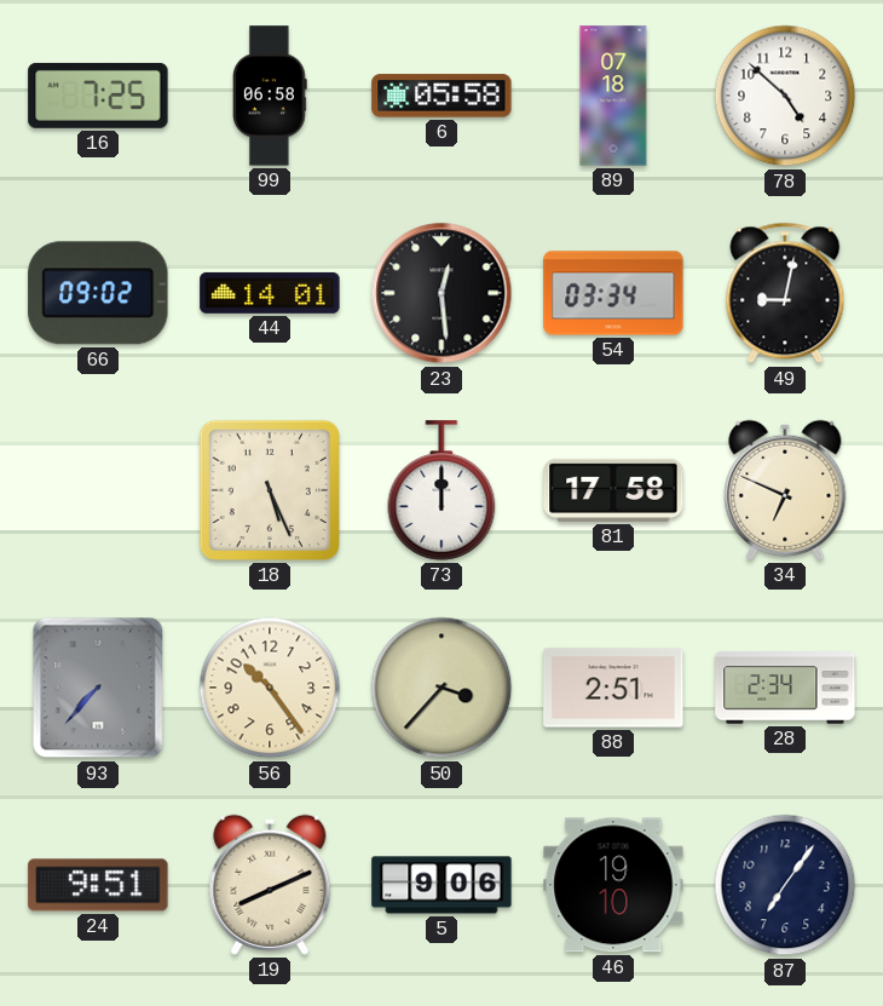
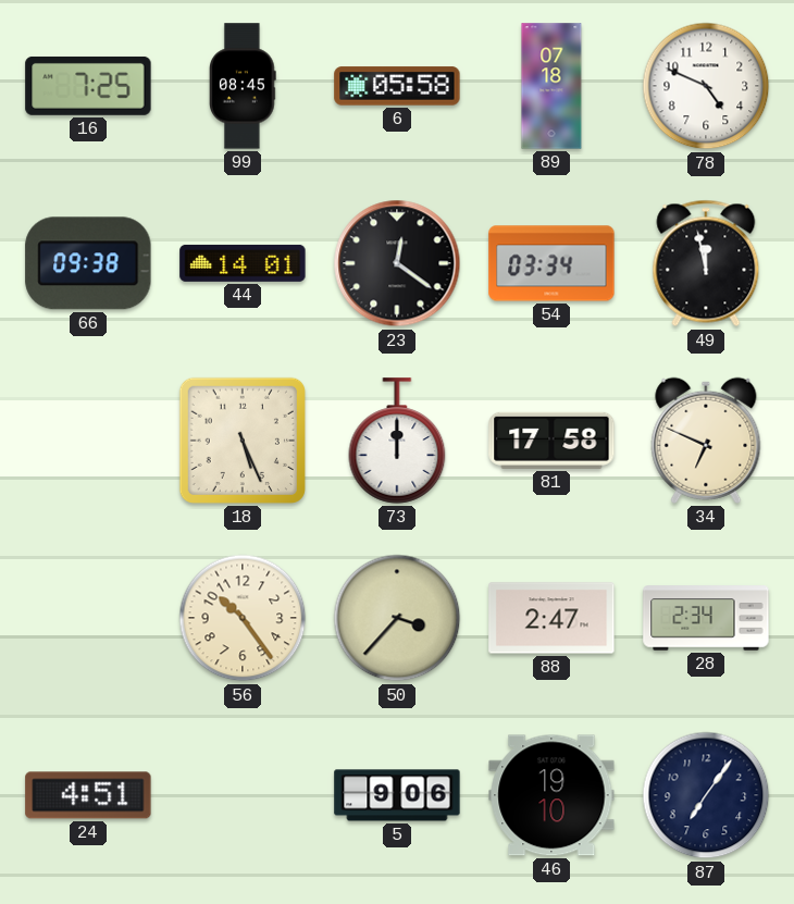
99: 06:58 -> 08:45
78: 4:52 -> 4:49
66: 09:02 -> 09:38
23: 12:29 -> 12:21
49: 9:02 -> 11:58
93: 7:37 -> none
88: 2:51 -> 2:47
24: 9:51 -> 4:51
19: 8:11 -> none
